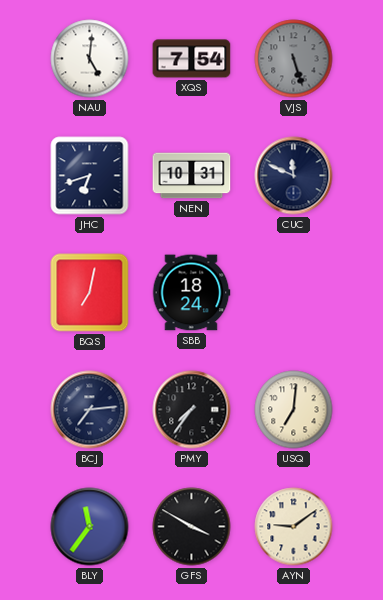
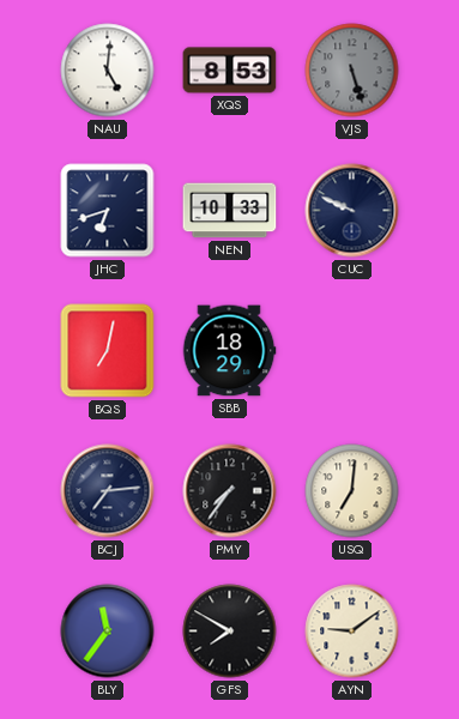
XQS: 7:54 -> 8:53
NEN: 10:31 -> 10:33
CUC: 11:49 -> 9:49
SBB: 18:24 -> 18:29
GFS: 3:50 -> 7:50
